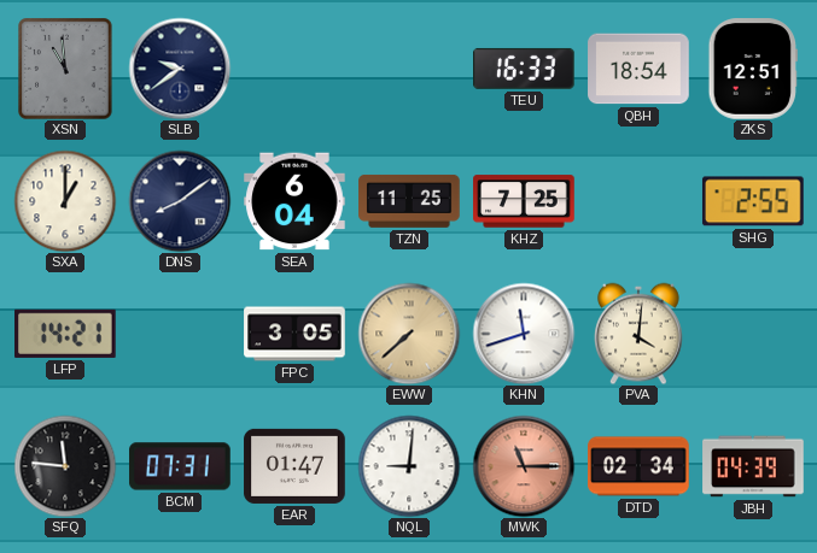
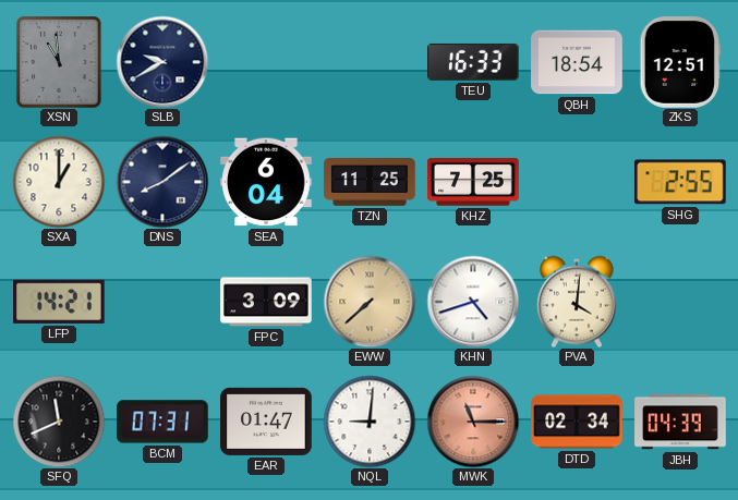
SLB: 9:39 -> 9:40
FPC: 3:05 -> 3:09
KHN: 11:42 -> 4:42
SFQ: 11:46 -> 11:41
